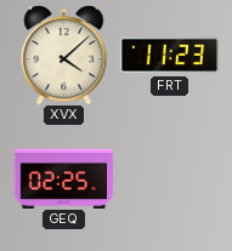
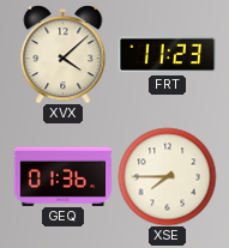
GEQ: 02:25 -> 01:36
XSE: none -> 7:45
